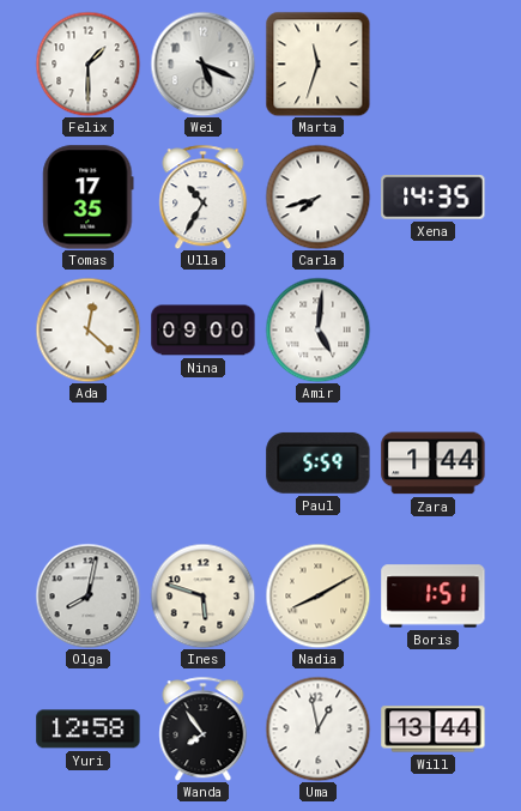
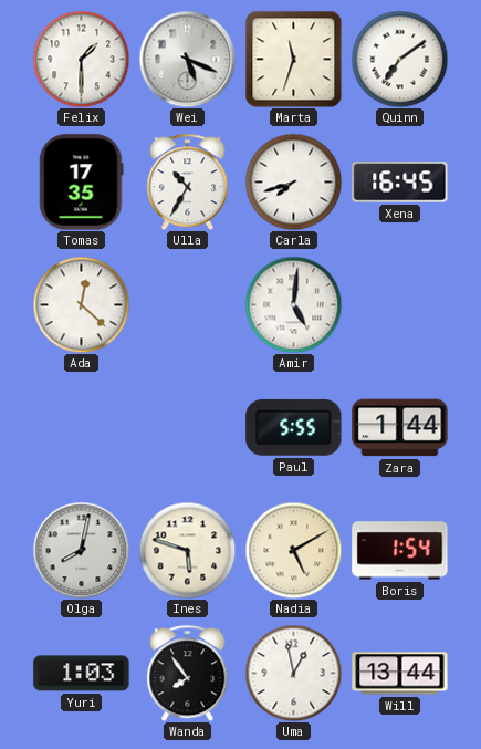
Quinn: none -> 7:09
Xena: 14:35 -> 16:45
Nina: 09:00 -> none
Paul: 5:59 -> 5:55
Nadia: 8:10 -> 5:10
Boris: 1:51 -> 1:54
Yuri: 12:58 -> 1:03
